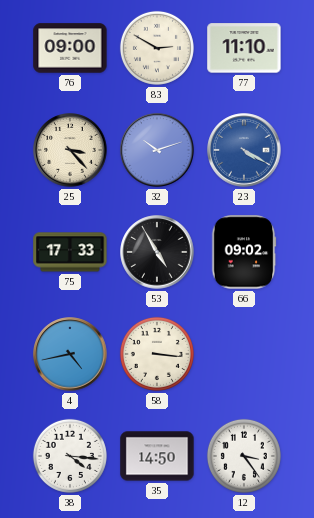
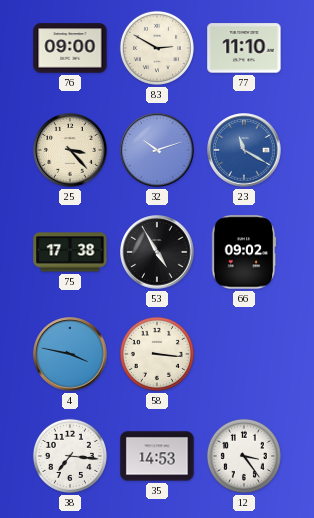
23: 4:20 -> 11:20
75: 17:33 -> 17:38
4: 4:43 -> 3:47
38: 4:16 -> 7:16
35: 14:50 -> 14:53
